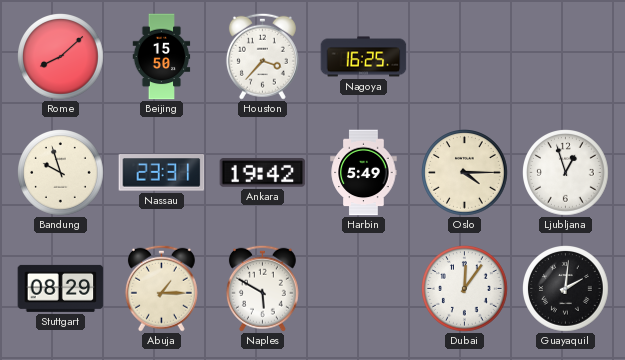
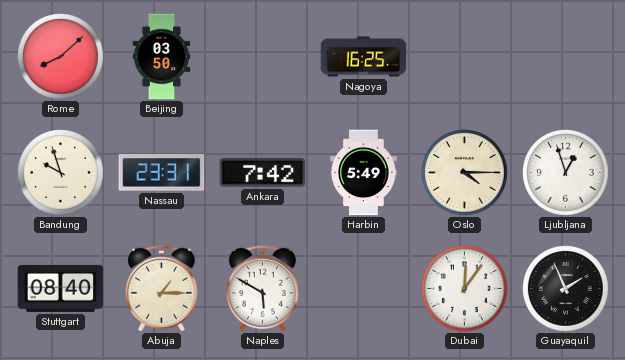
Beijing: 15:50 -> 03:50
Houston: 3:37 -> none
Ankara: 19:42 -> 7:42
Stuttgart: 08:29 -> 08:40
Guayaquil: 2:01 -> 1:56
